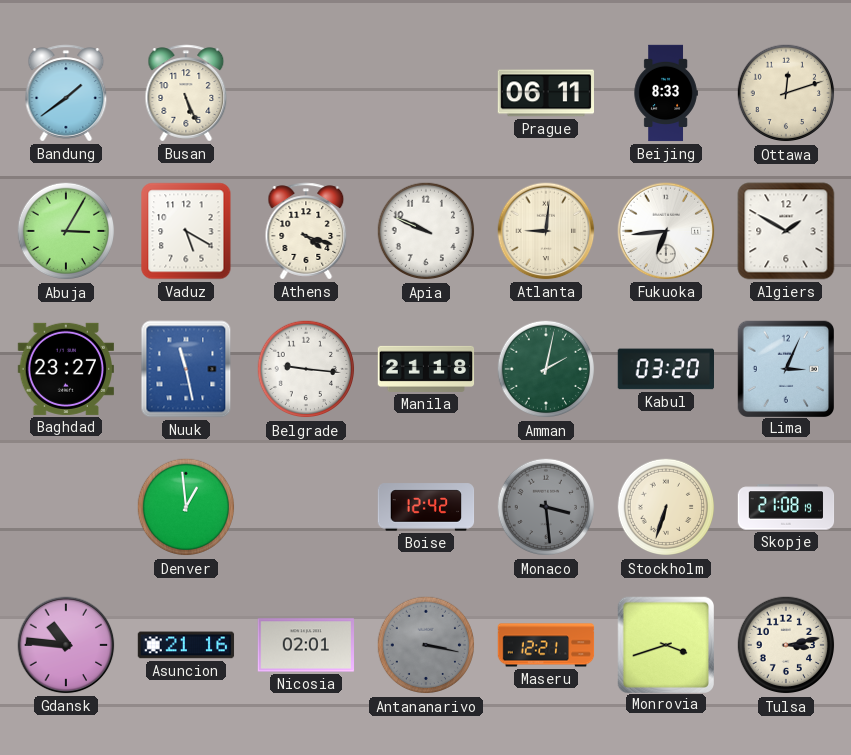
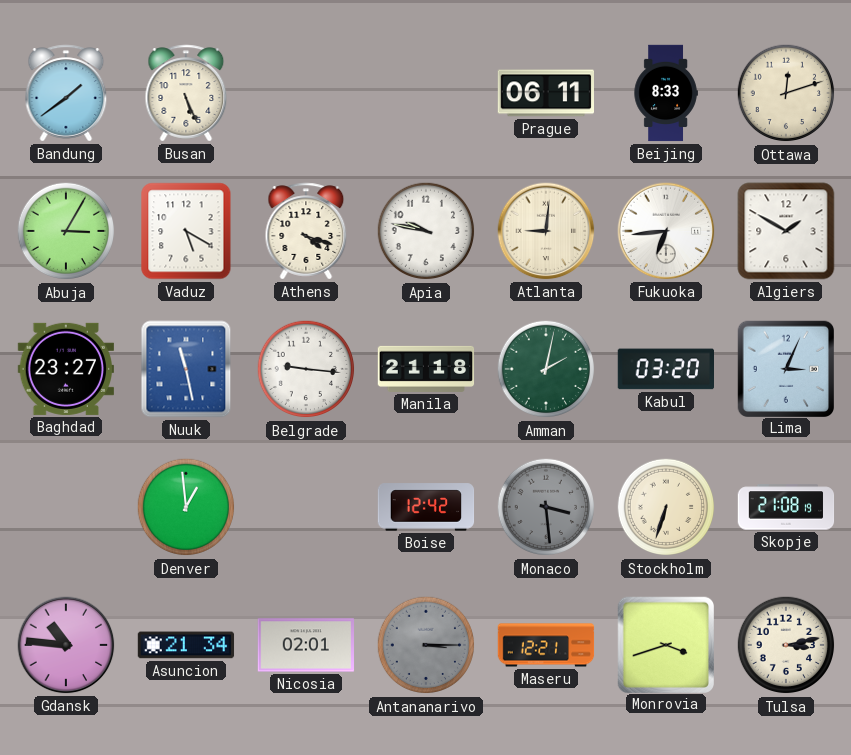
Apia: 9:49 -> 9:47
Asuncion: 21:16 -> 21:34
Antananarivo: 3:17 -> 3:15
